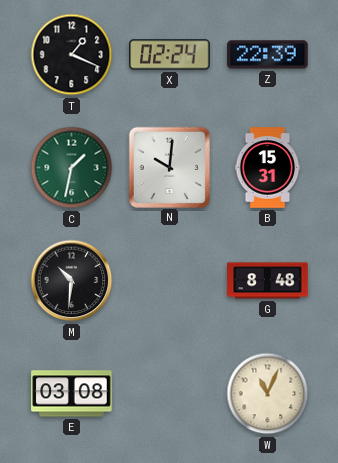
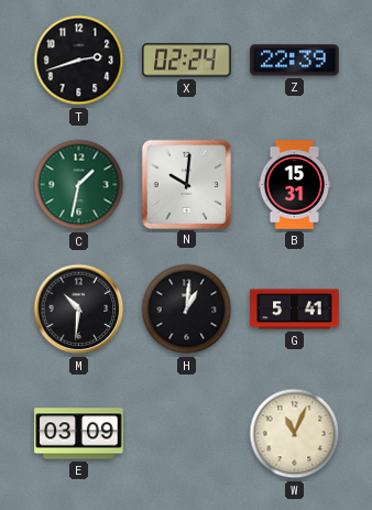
T: 1:19 -> 2:42
H: none -> 1:01
G: 8:48 -> 5:41
E: 03:08 -> 03:09
